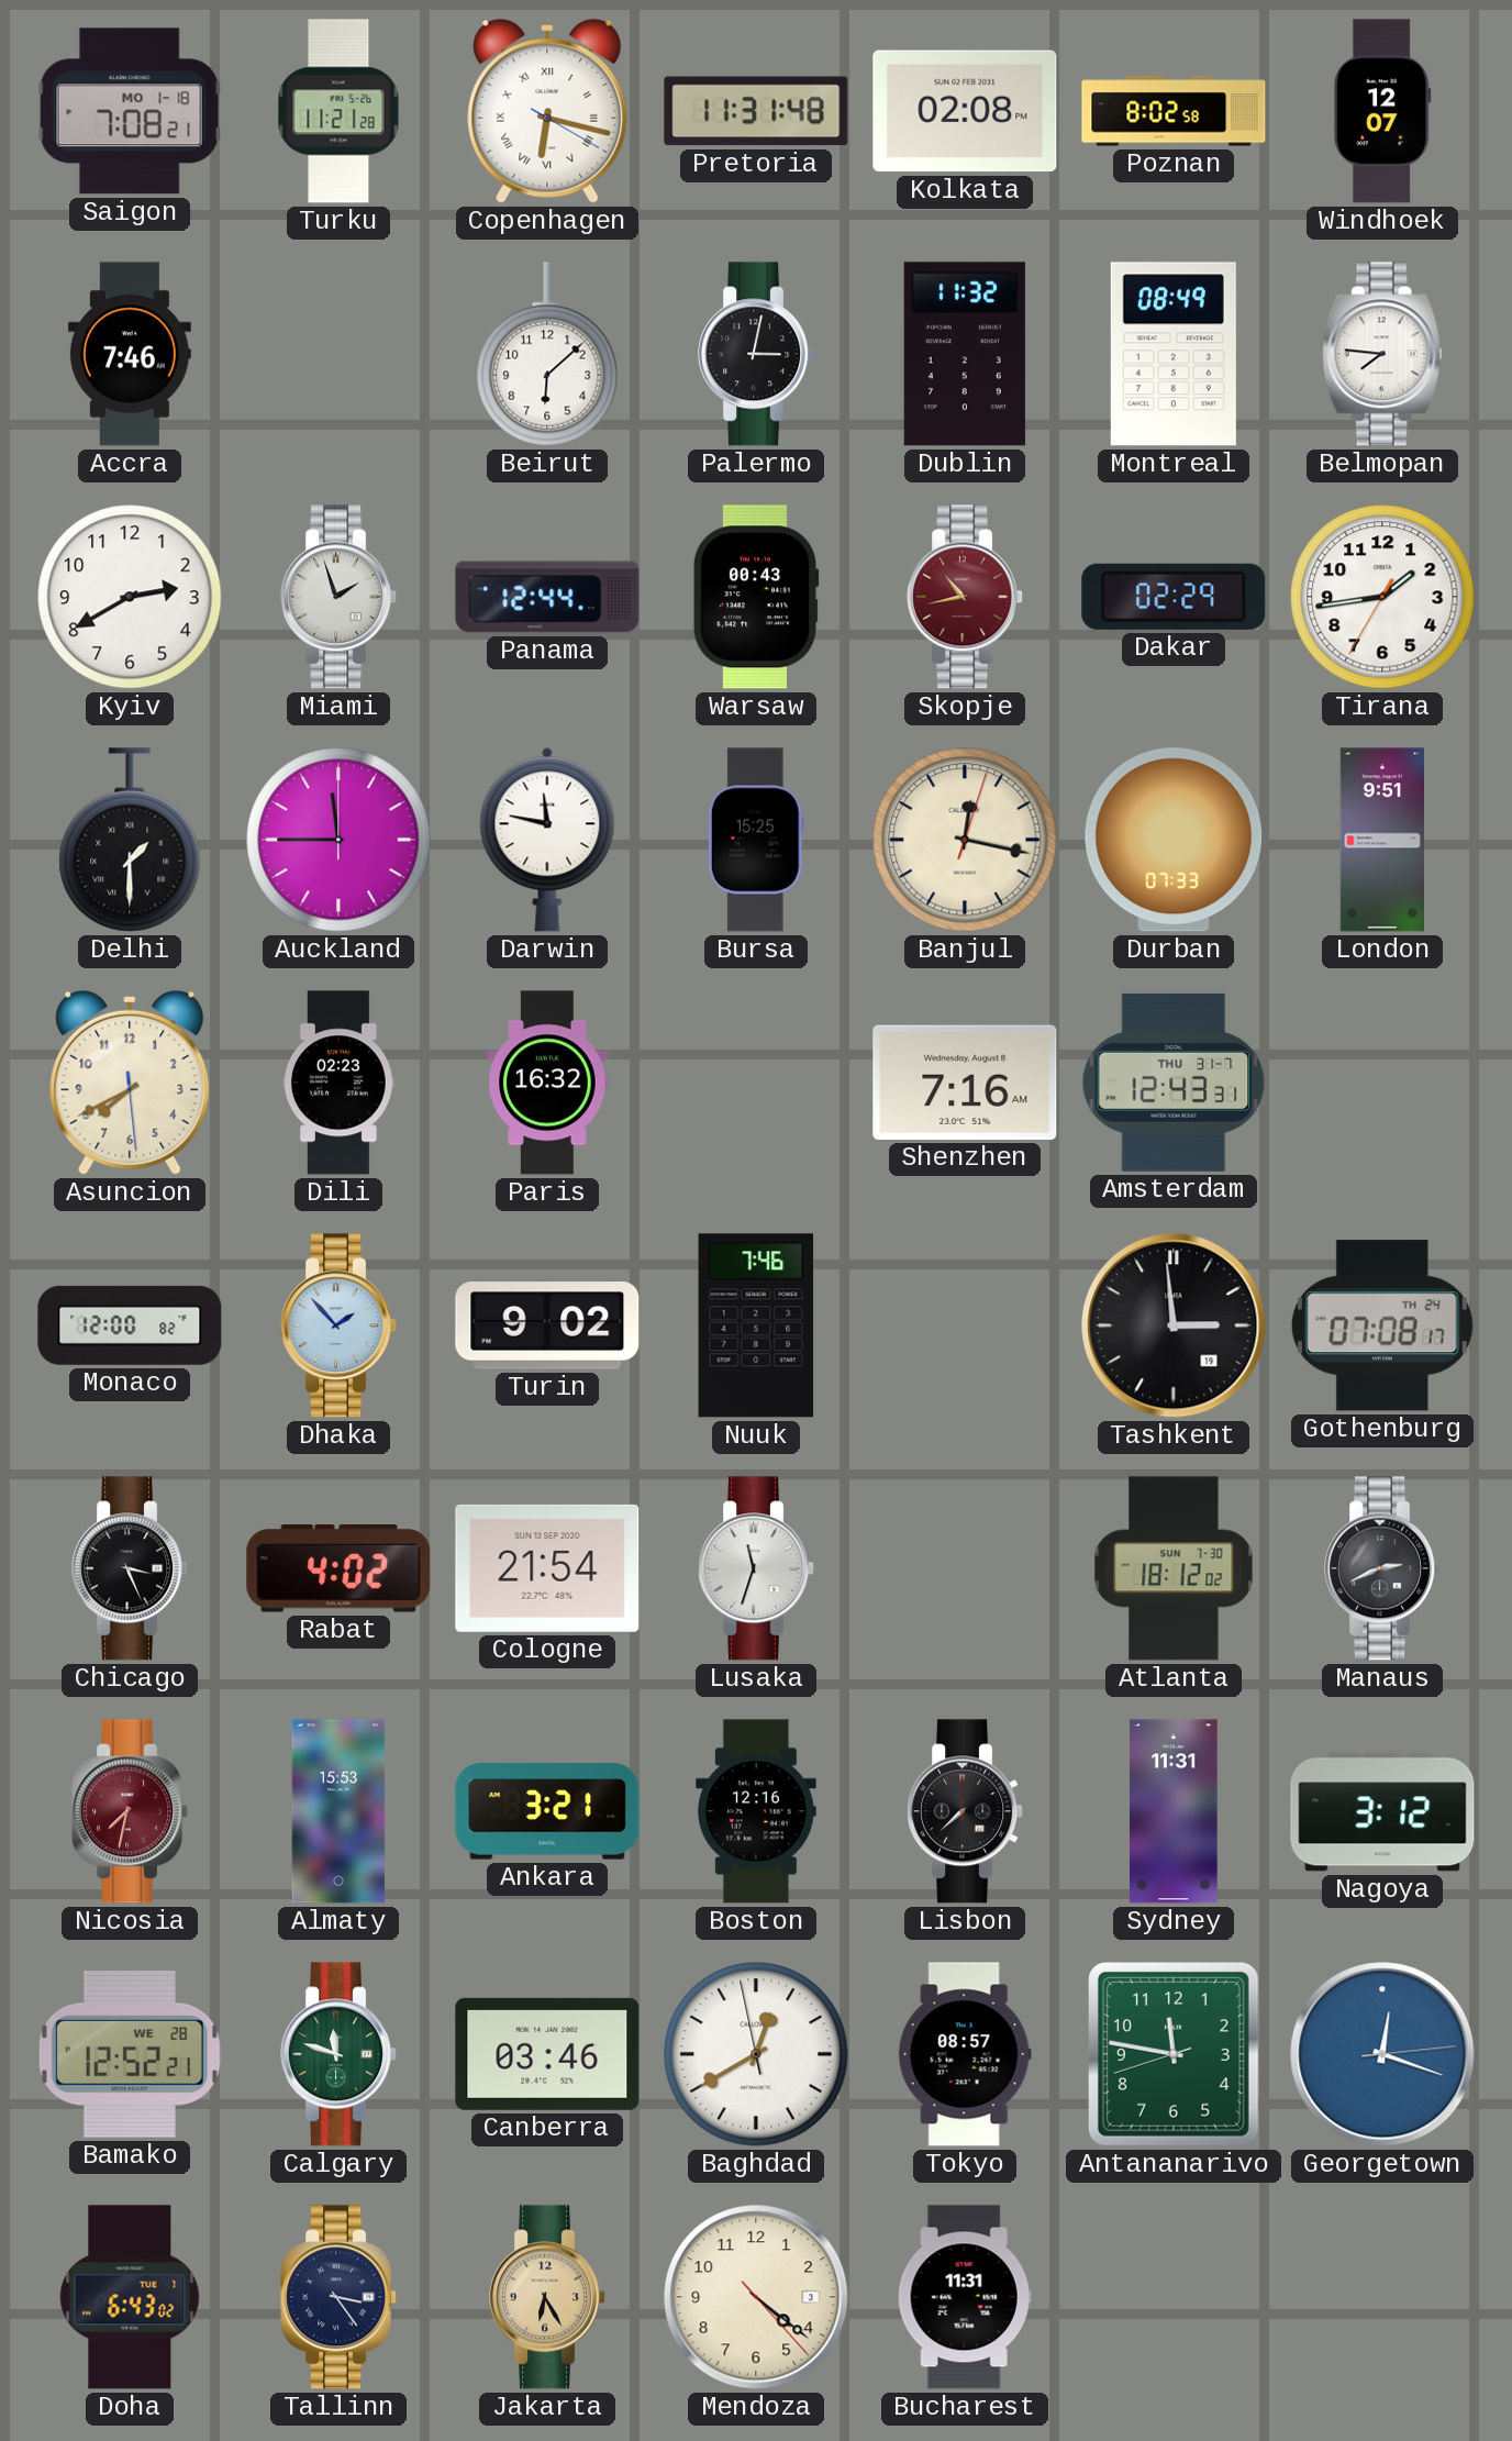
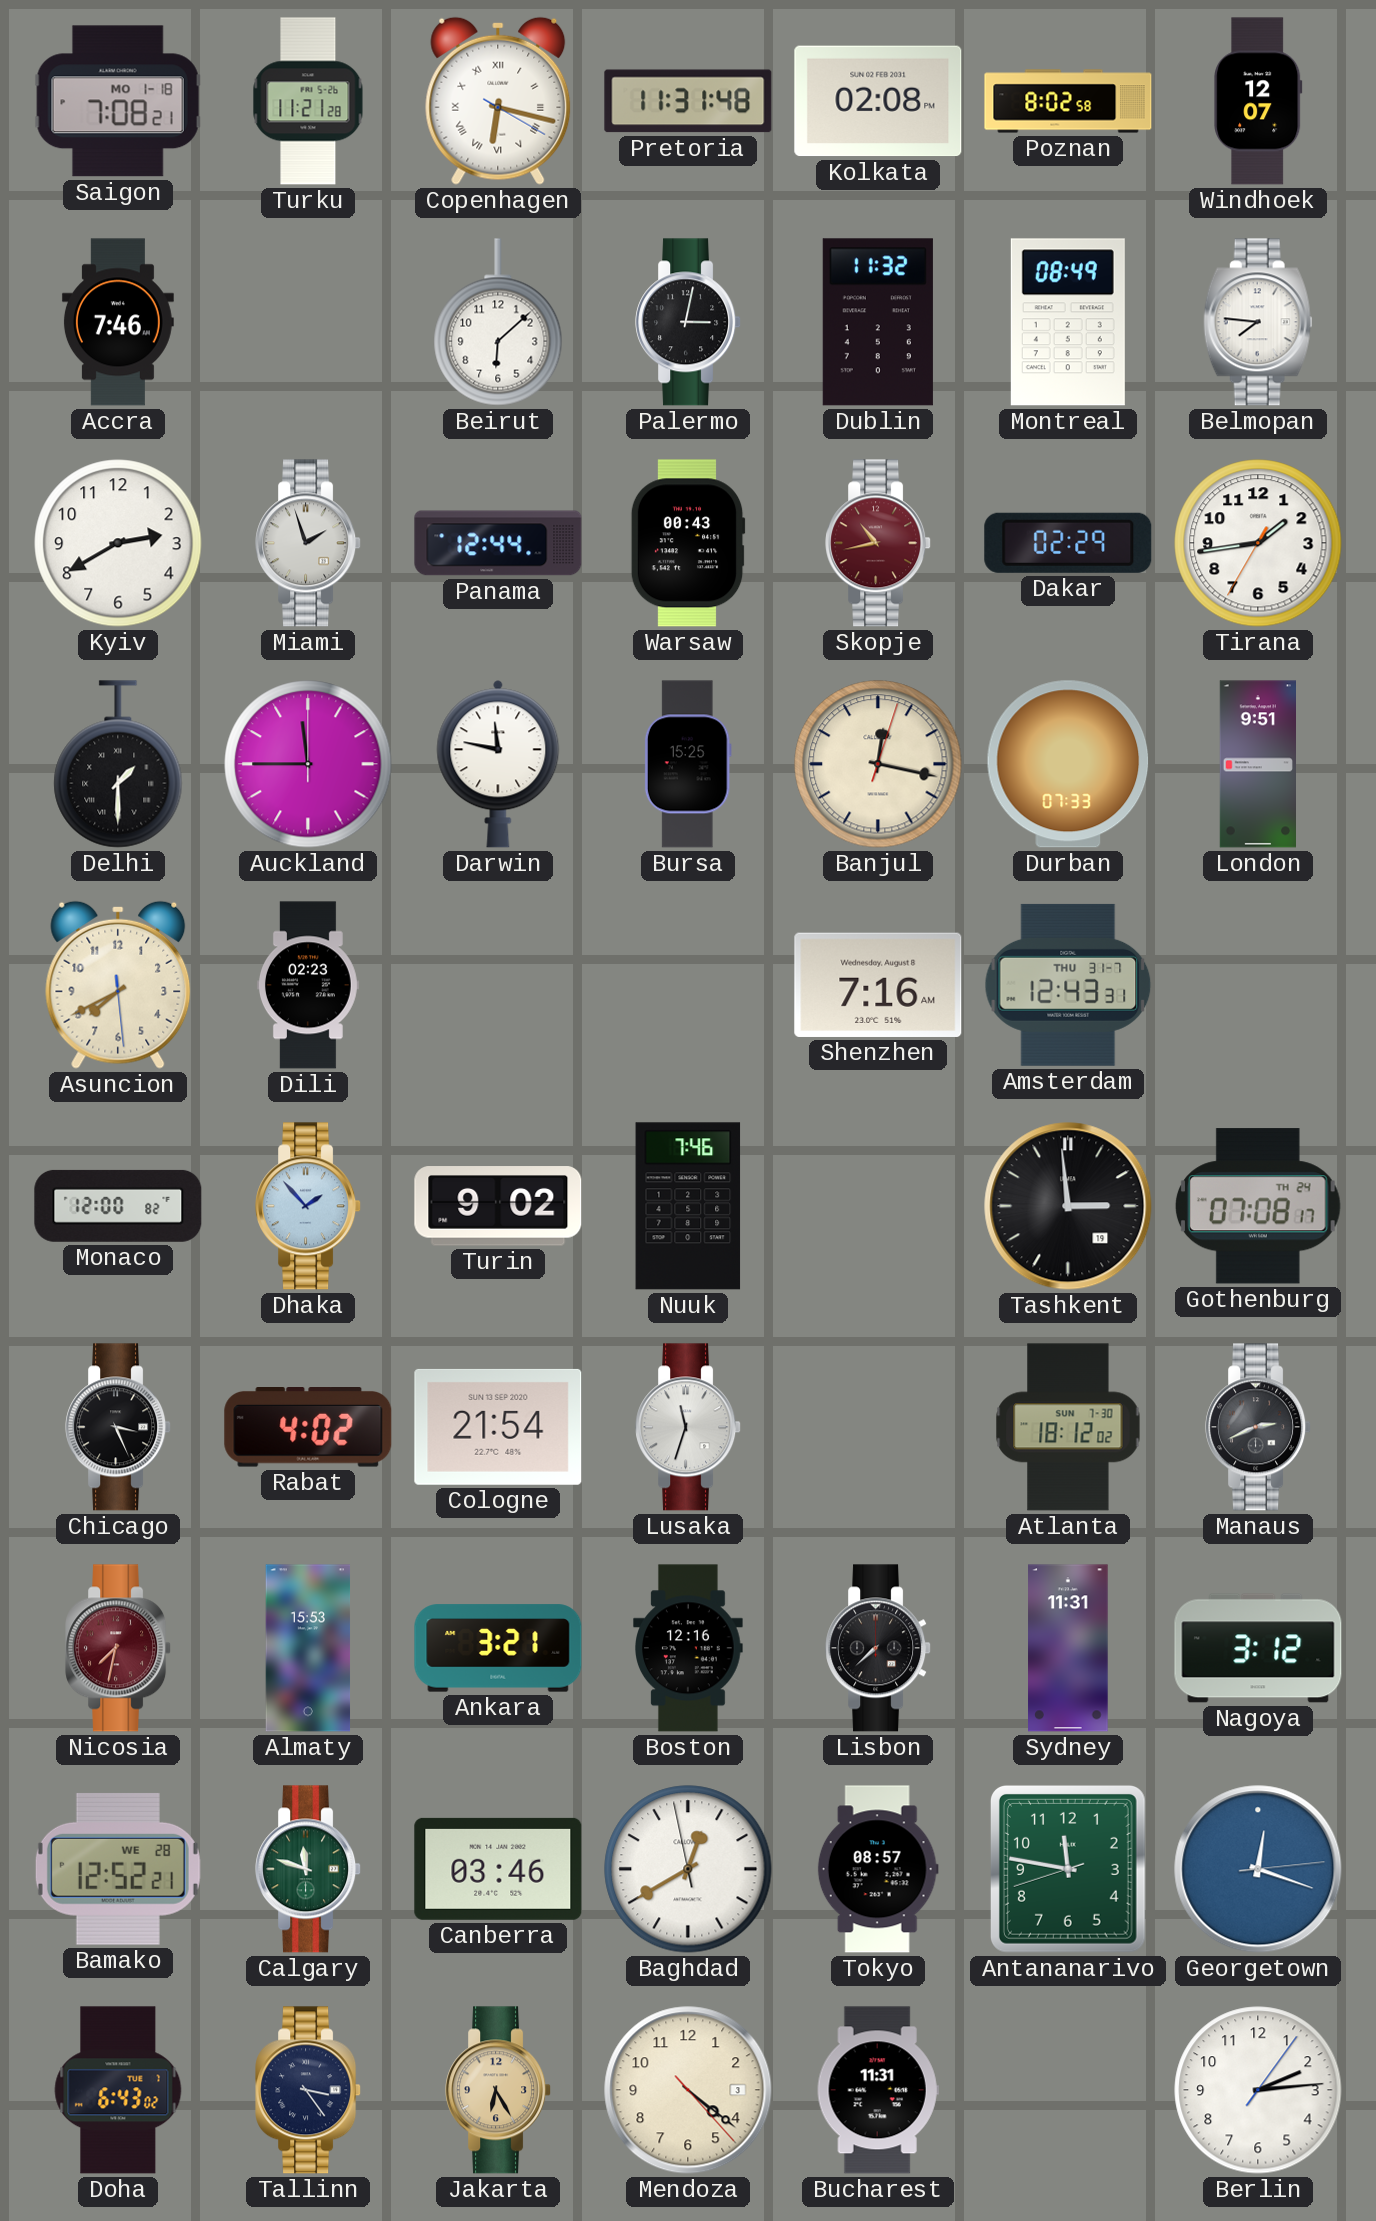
Paris: 16:32 -> none
Berlin: none -> 2:14
